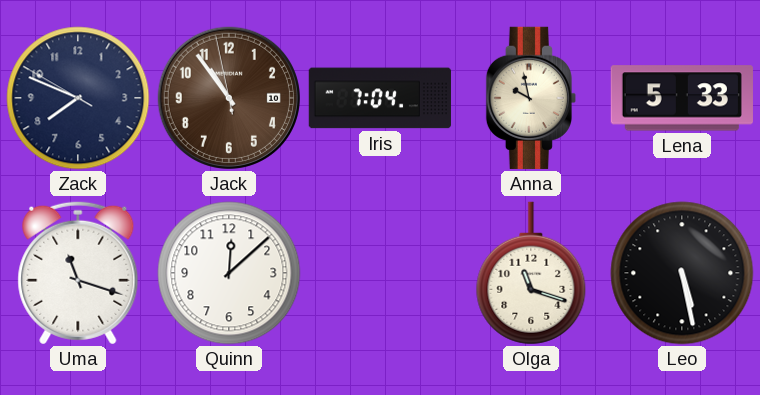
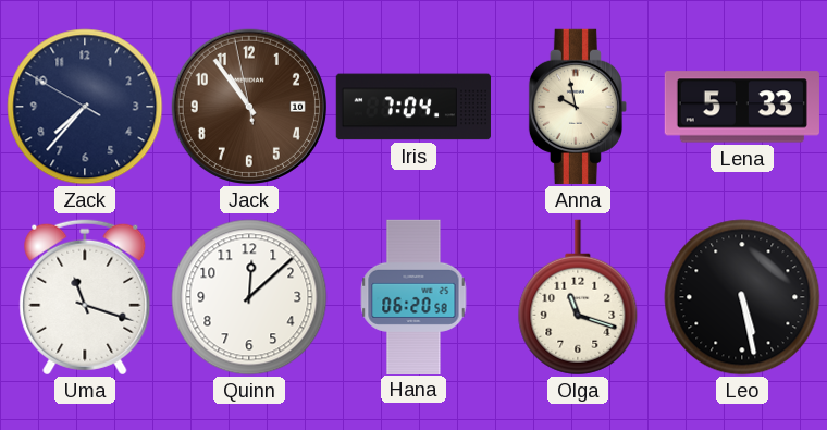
Zack: 7:48 -> 7:36
Hana: none -> 06:20
